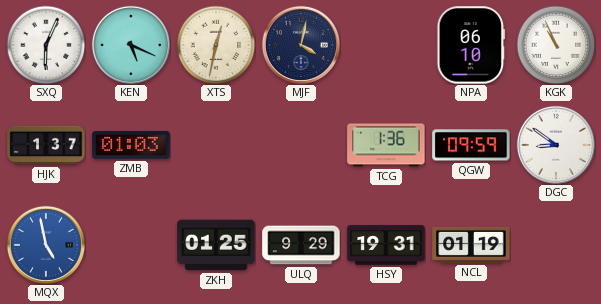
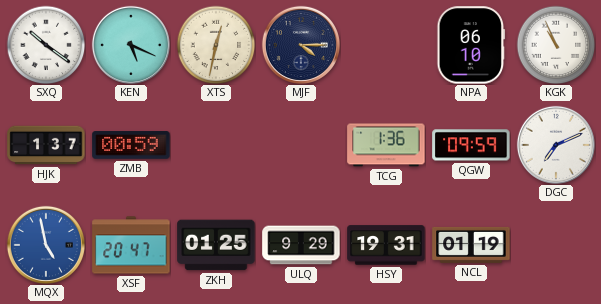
SXQ: 6:04 -> 10:21
MJF: 4:02 -> 4:15
ZMB: 01:03 -> 00:59
DGC: 8:51 -> 7:11
XSF: none -> 20:47
